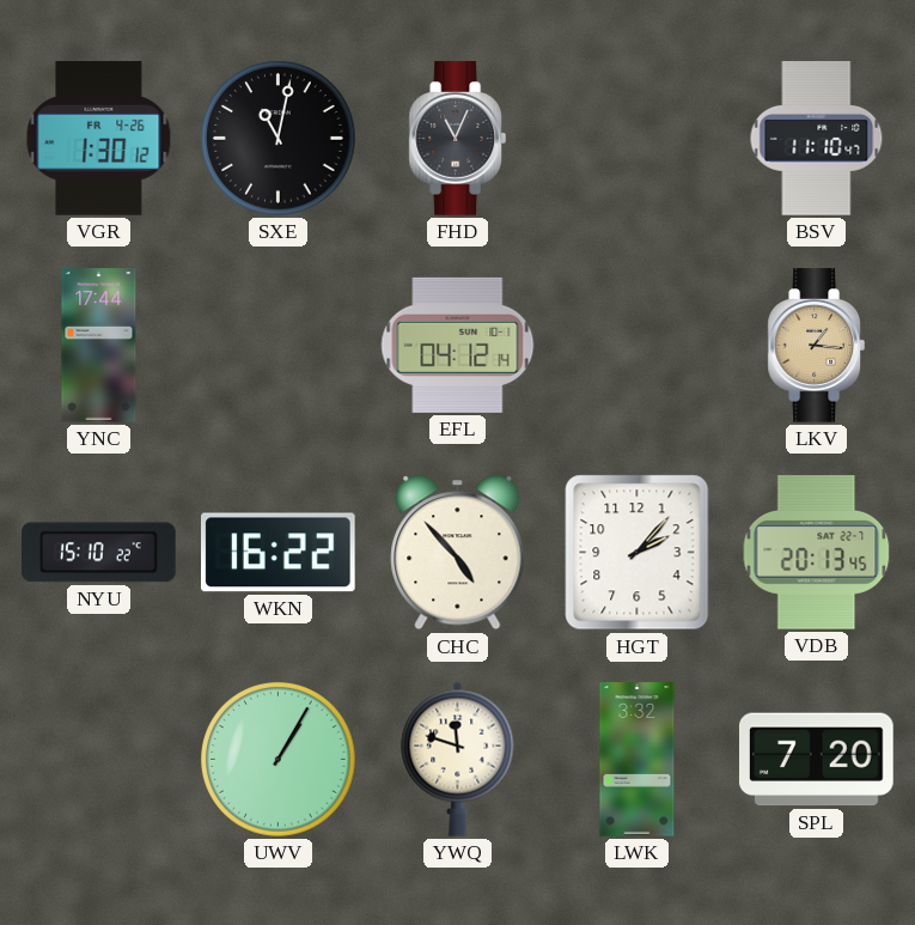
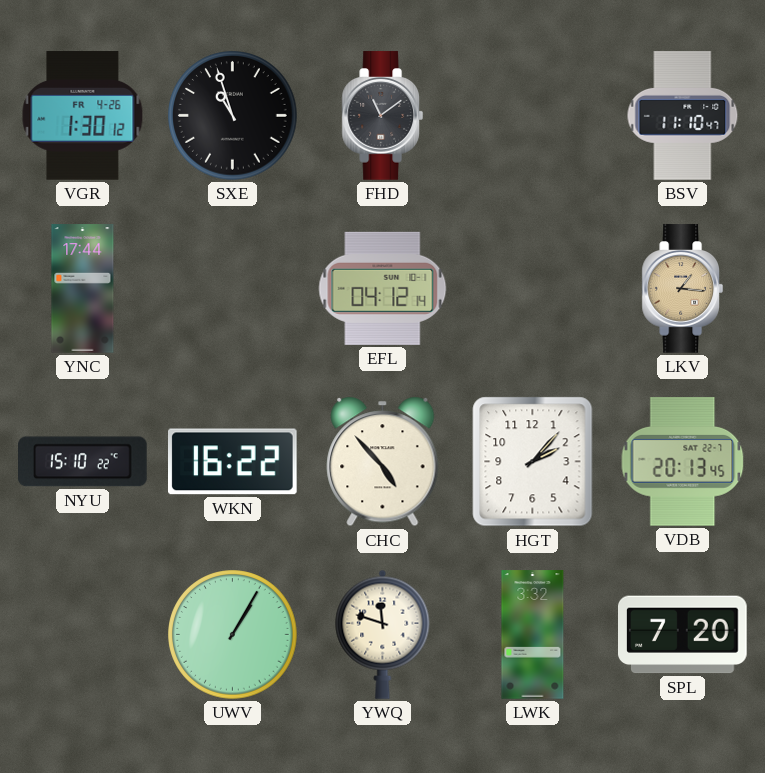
SXE: 11:02 -> 10:57
FHD: 11:04 -> 11:09
